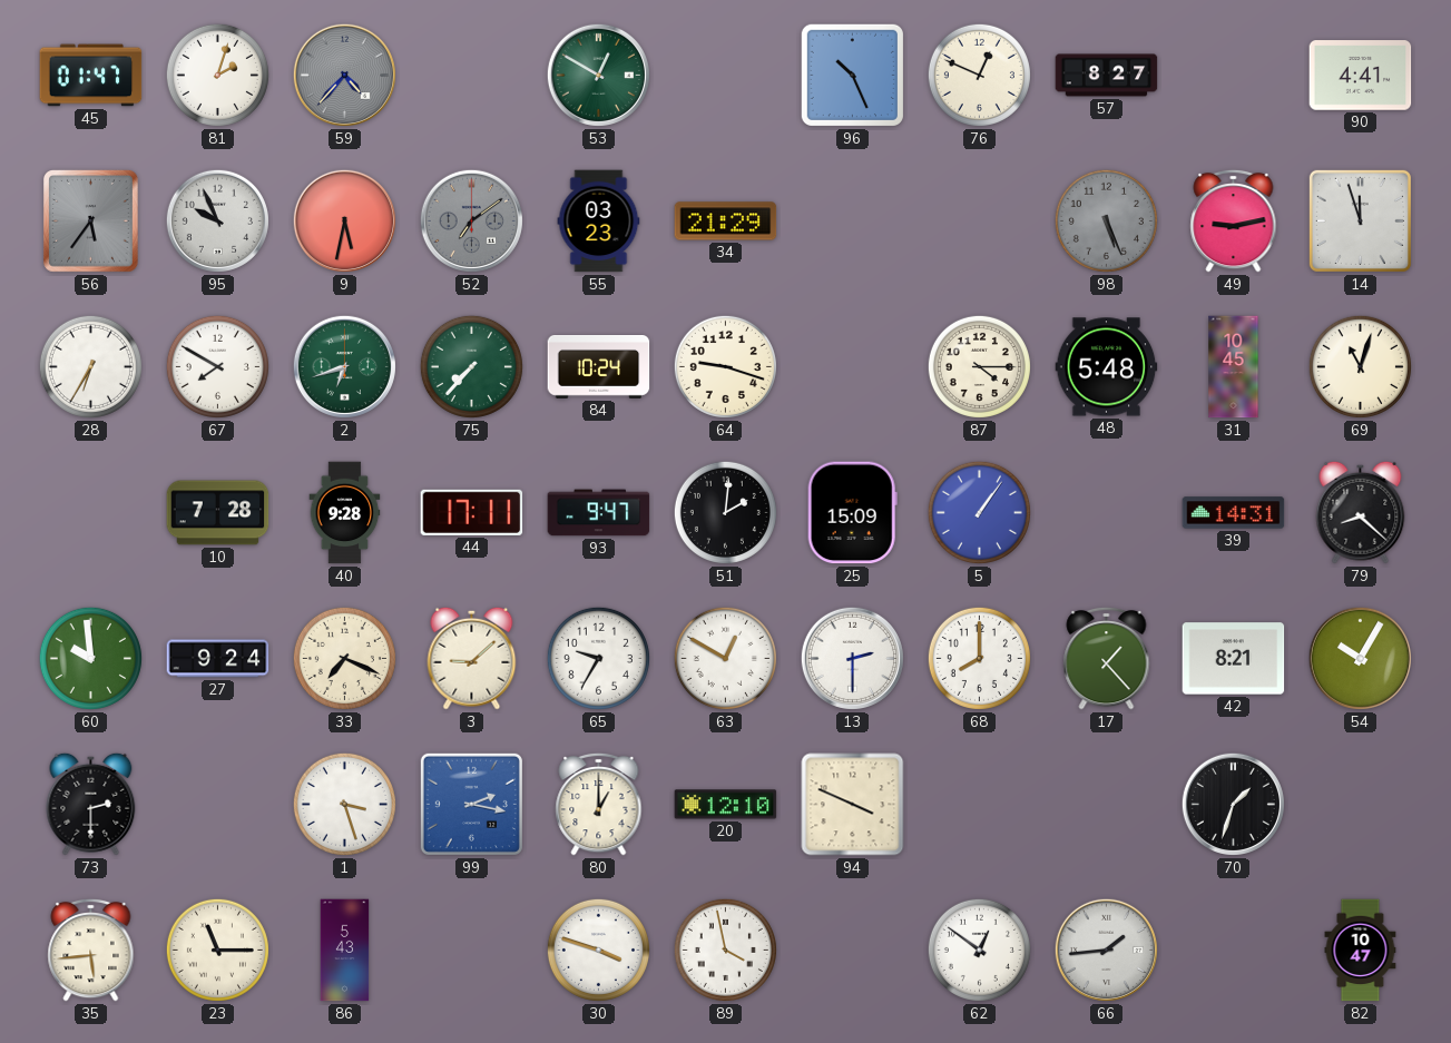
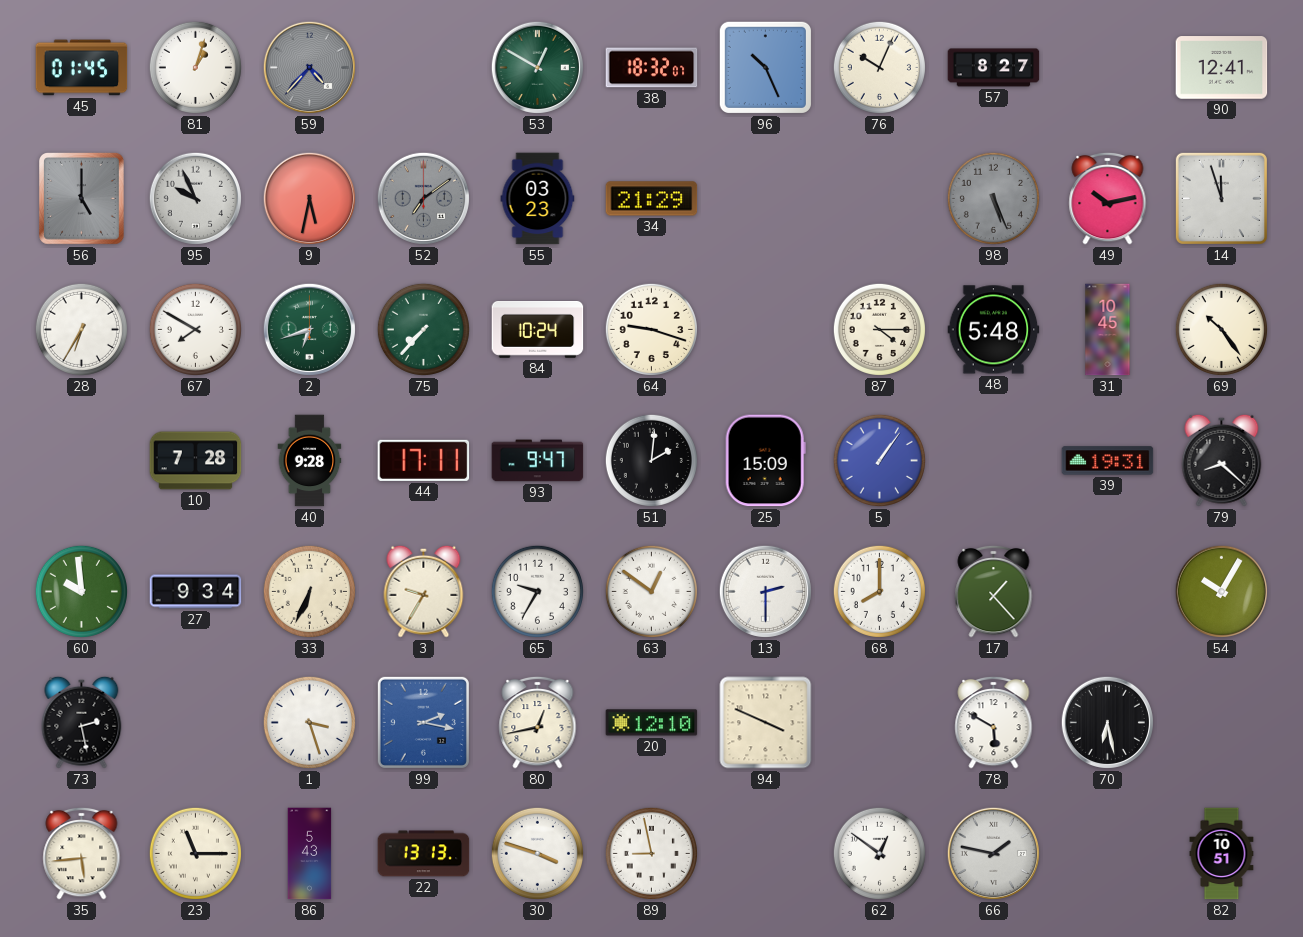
45: 01:47 -> 01:45
81: 2:03 -> 1:03
38: none -> 18:32
76: 12:49 -> 10:04
90: 4:41 -> 12:41
56: 5:36 -> 5:00
49: 9:13 -> 10:13
69: 11:03 -> 10:24
39: 14:31 -> 19:31
27: 9:24 -> 9:34
33: 7:19 -> 6:34
3: 9:08 -> 9:35
63: 12:50 -> 12:51
42: 8:21 -> none
73: 2:30 -> 2:28
80: 1:00 -> 12:43
78: none -> 5:50
70: 1:33 -> 6:28
22: none -> 13:13
89: 3:58 -> 8:58
66: 1:44 -> 1:47
82: 10:47 -> 10:51
